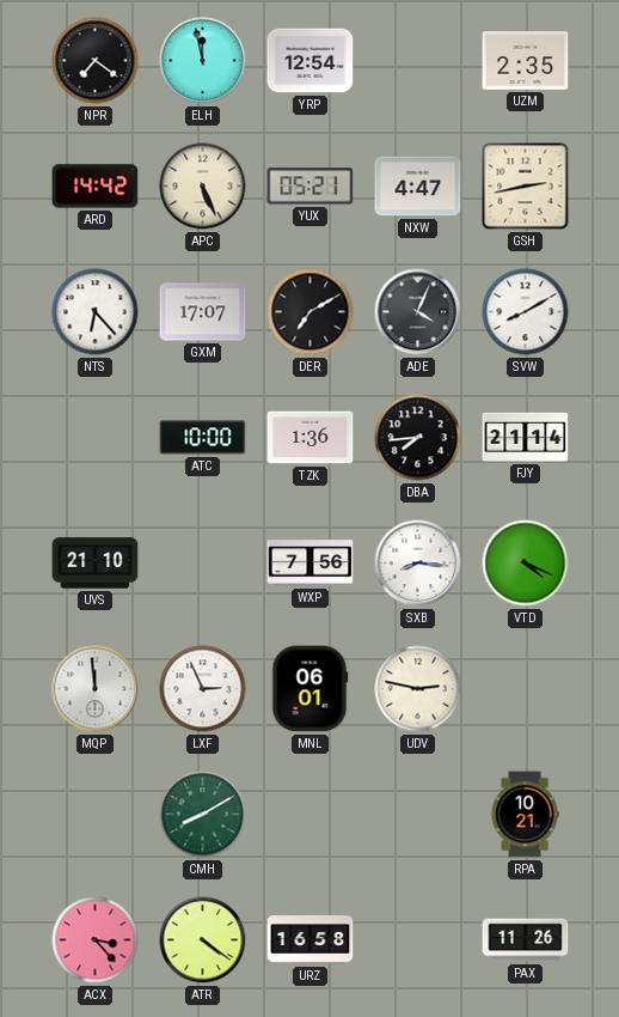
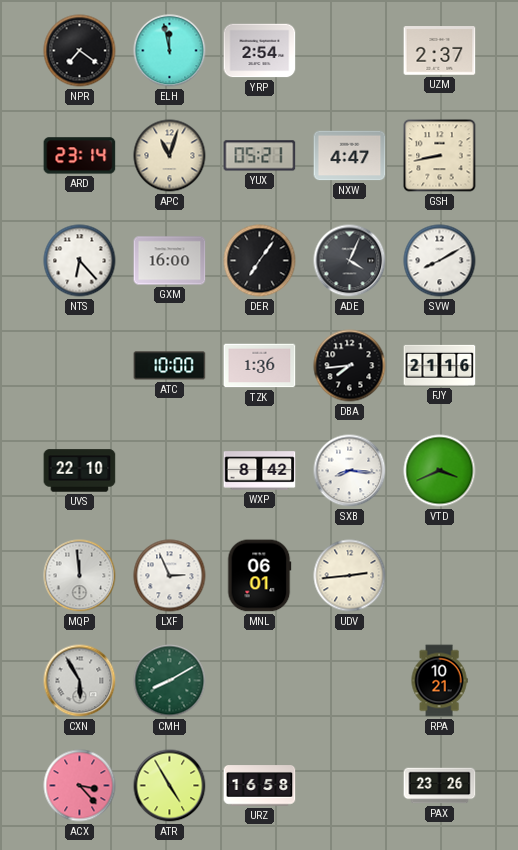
YRP: 12:54 -> 2:54
UZM: 2:35 -> 2:37
ARD: 14:42 -> 23:14
APC: 5:26 -> 11:03
GSH: 2:43 -> 8:43
GXM: 17:07 -> 16:00
DER: 7:10 -> 7:06
FJY: 21:14 -> 21:16
UVS: 21:10 -> 22:10
WXP: 7:56 -> 8:42
VTD: 4:19 -> 3:41
UDV: 2:47 -> 2:44
CXN: none -> 5:55
ATR: 4:21 -> 4:55
PAX: 11:26 -> 23:26
